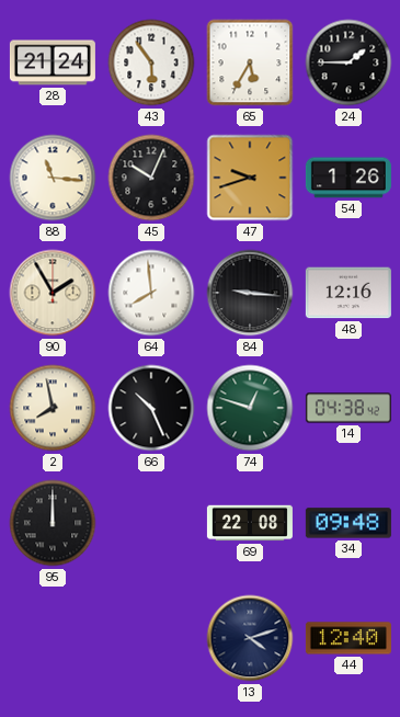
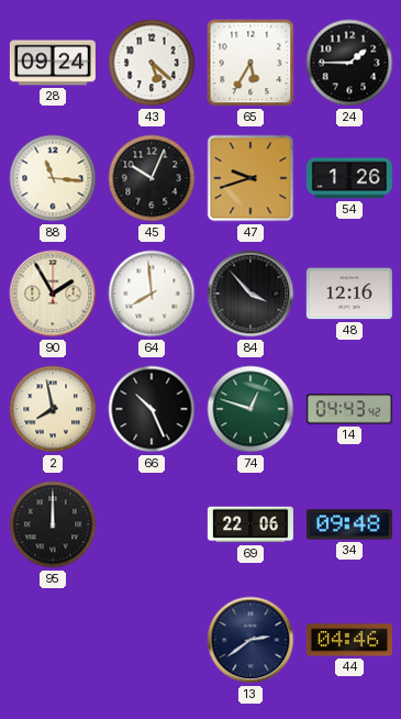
28: 21:24 -> 09:24
43: 5:54 -> 5:22
84: 9:16 -> 3:53
14: 04:38 -> 04:43
69: 22:08 -> 22:06
13: 4:12 -> 2:39
44: 12:40 -> 04:46
